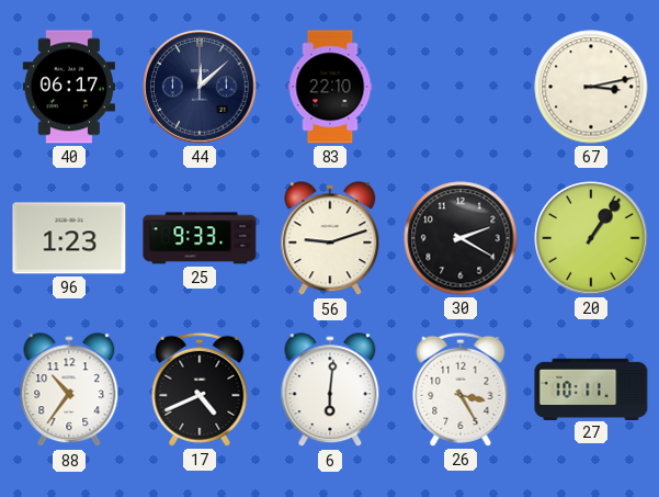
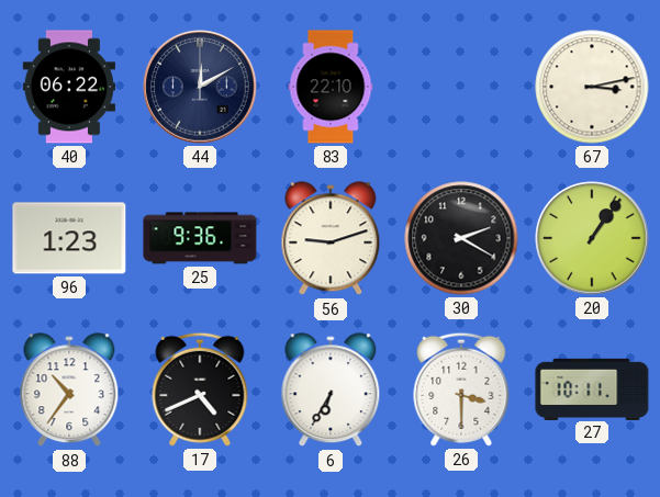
40: 06:17 -> 06:22
44: 12:08 -> 12:10
25: 9:33 -> 9:36
6: 6:01 -> 6:35
26: 3:25 -> 3:30
